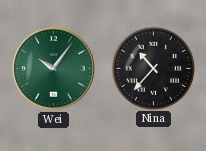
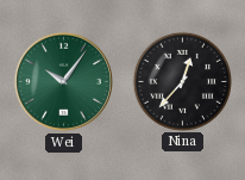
Nina: 10:37 -> 12:37
